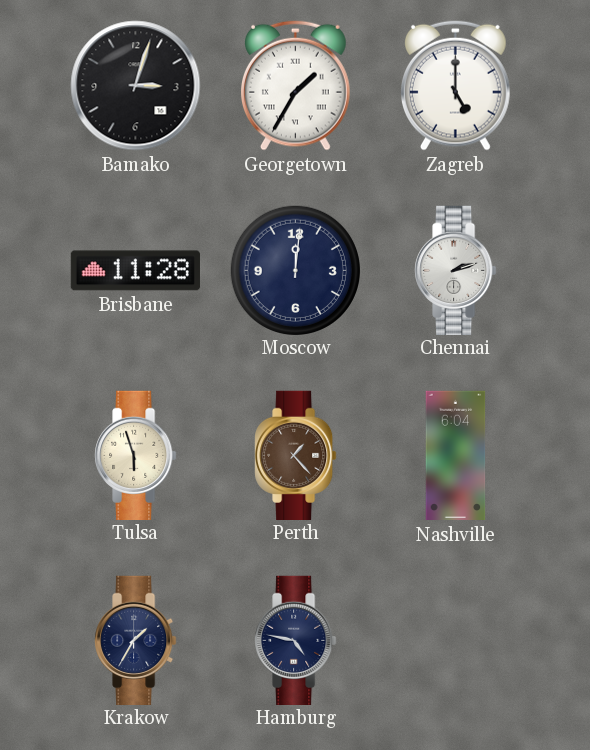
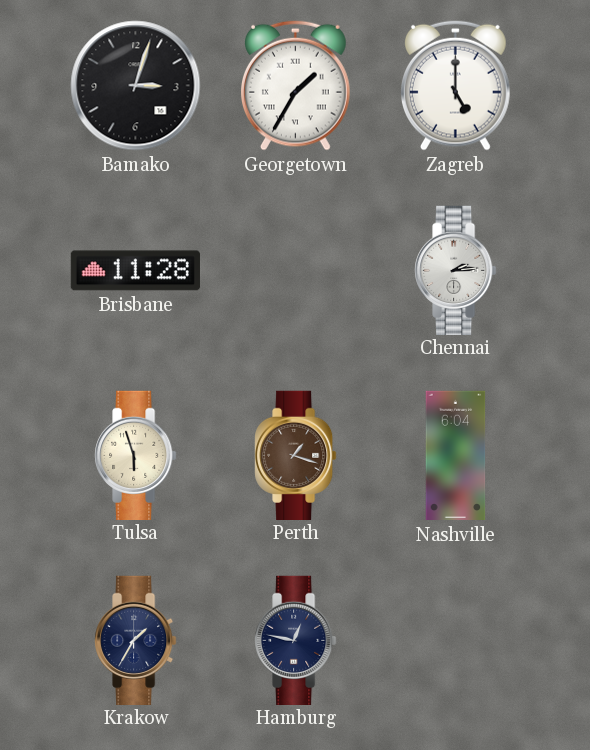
Moscow: 12:01 -> none
Chennai: 2:12 -> 2:14
Perth: 1:23 -> 1:18
Hamburg: 4:47 -> 12:47
